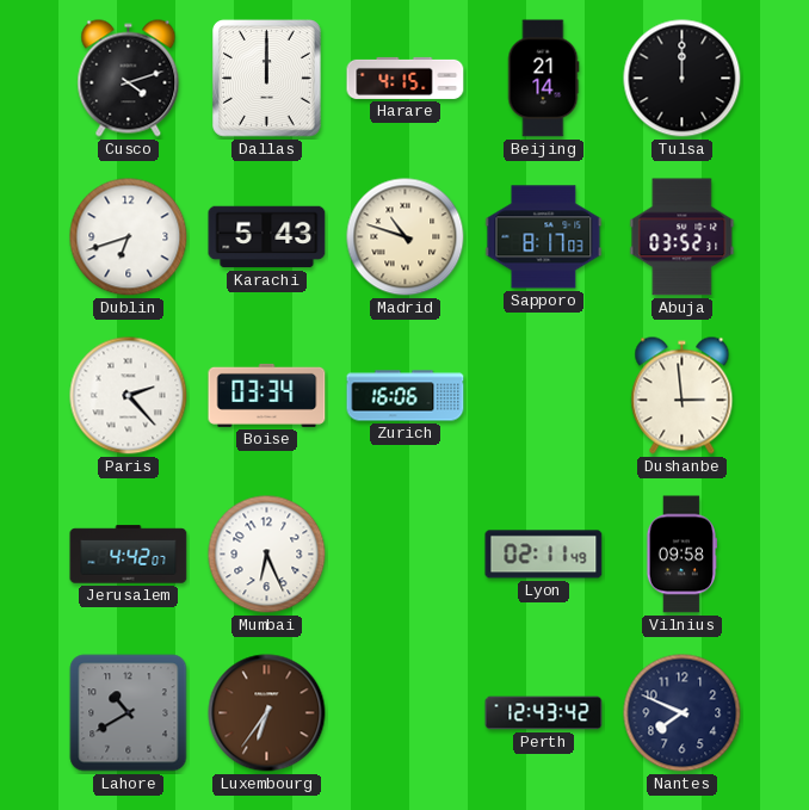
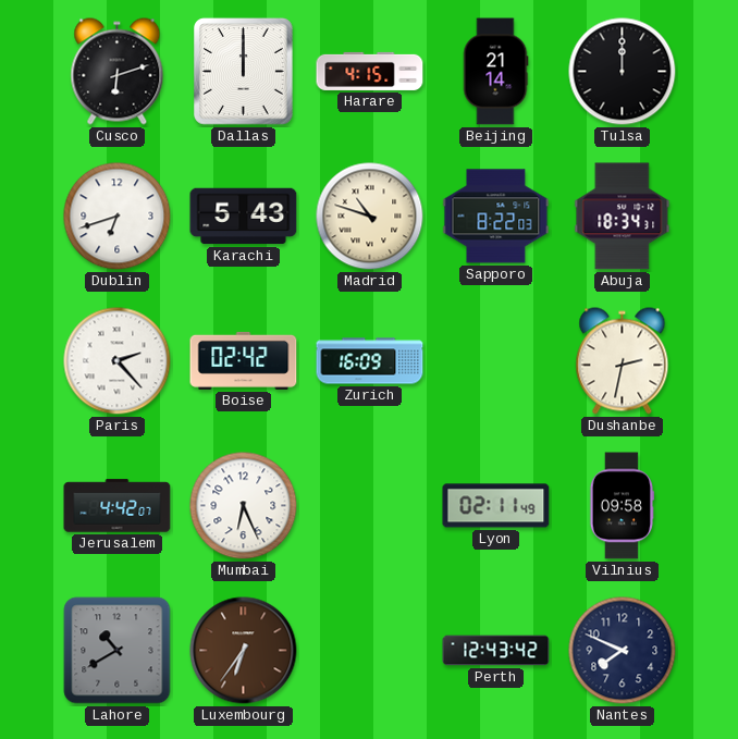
Cusco: 4:12 -> 6:12
Sapporo: 8:17 -> 8:22
Abuja: 03:52 -> 18:34
Boise: 03:34 -> 02:42
Zurich: 16:06 -> 16:09
Dushanbe: 2:59 -> 2:32
